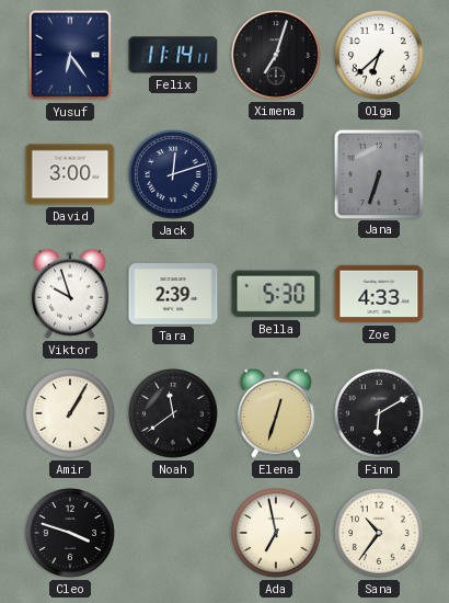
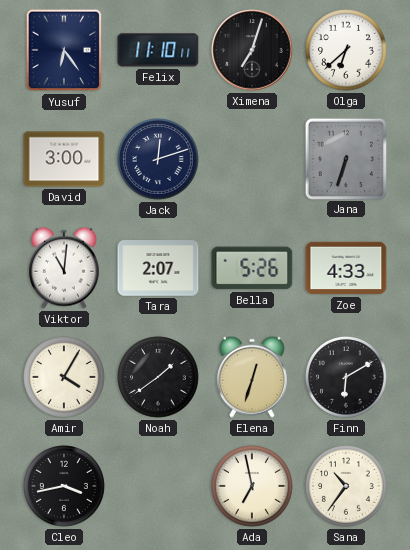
Felix: 11:14 -> 11:10
Viktor: 9:57 -> 11:01
Tara: 2:39 -> 2:07
Bella: 5:30 -> 5:26
Amir: 1:05 -> 4:05
Noah: 11:39 -> 1:39
Cleo: 3:48 -> 3:43
